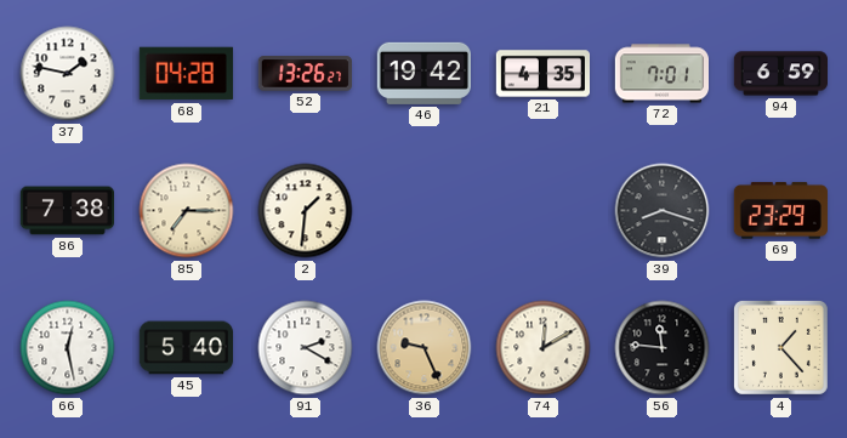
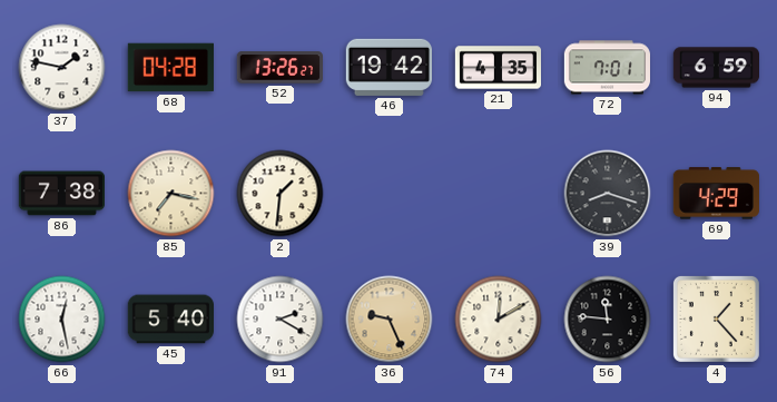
85: 7:15 -> 7:17
69: 23:29 -> 4:29
